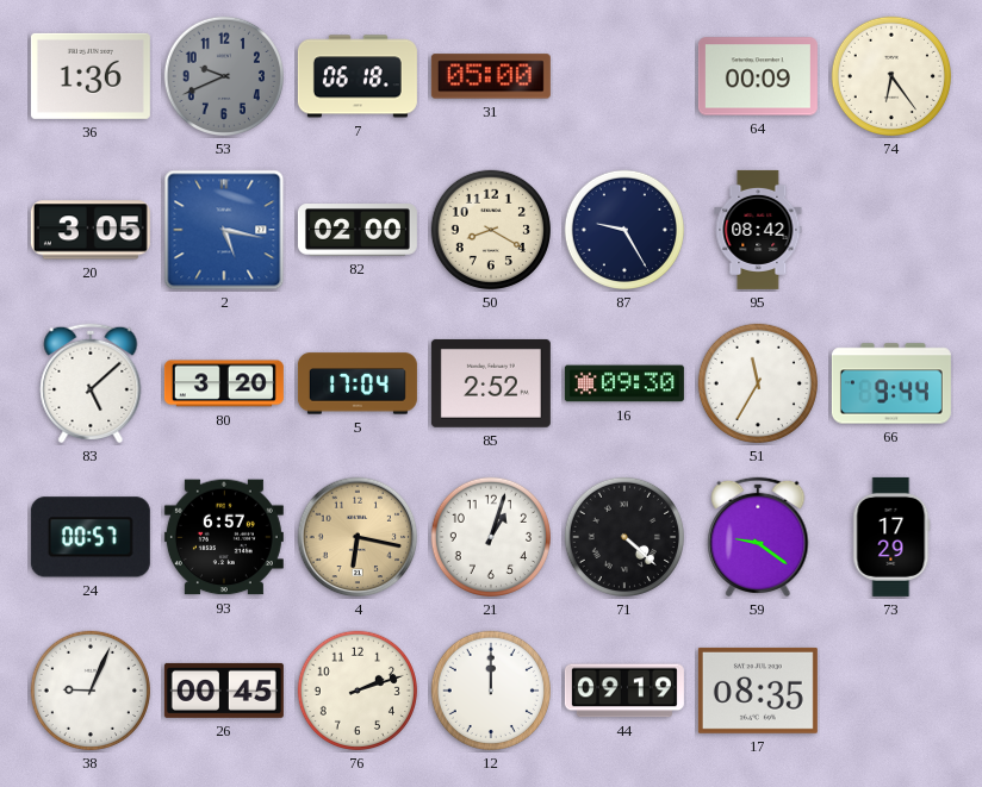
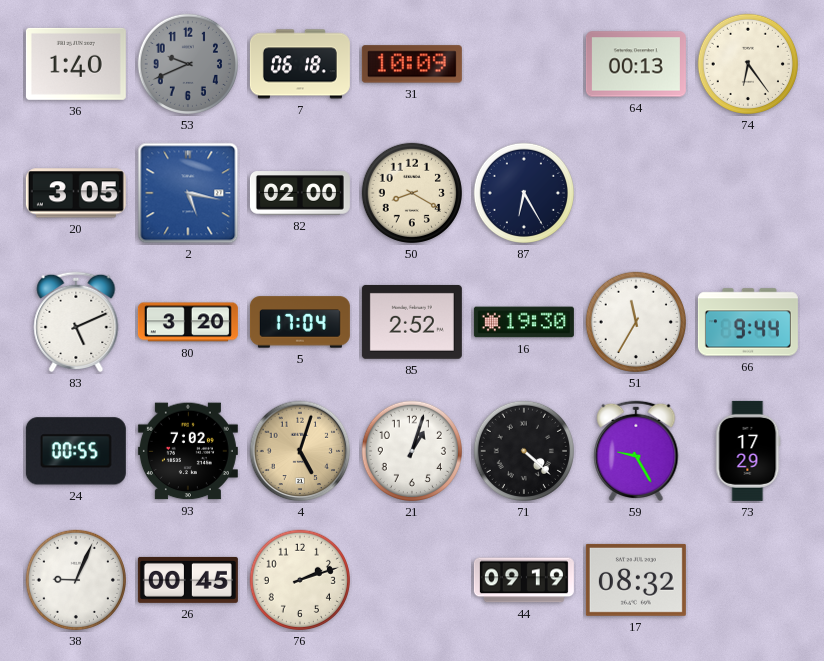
36: 1:36 -> 1:40
31: 05:00 -> 10:09
64: 00:09 -> 00:13
87: 9:25 -> 6:25
95: 08:42 -> none
83: 5:08 -> 5:11
16: 09:30 -> 19:30
24: 00:57 -> 00:55
93: 6:57 -> 7:02
4: 6:17 -> 5:03
59: 9:21 -> 9:25
12: 12:00 -> none
17: 08:35 -> 08:32
